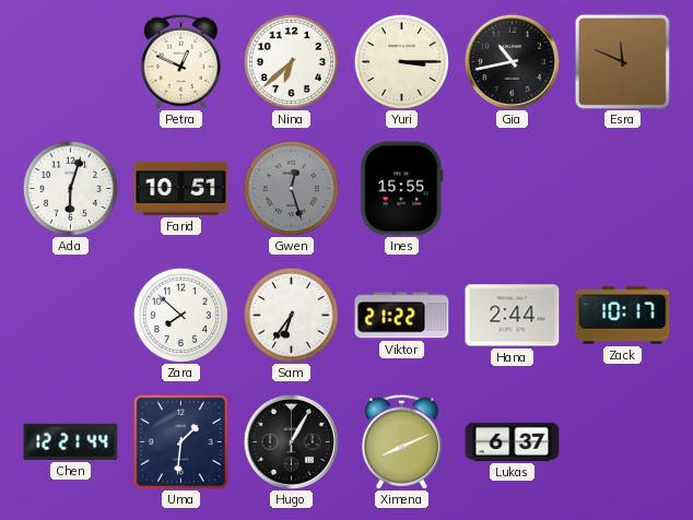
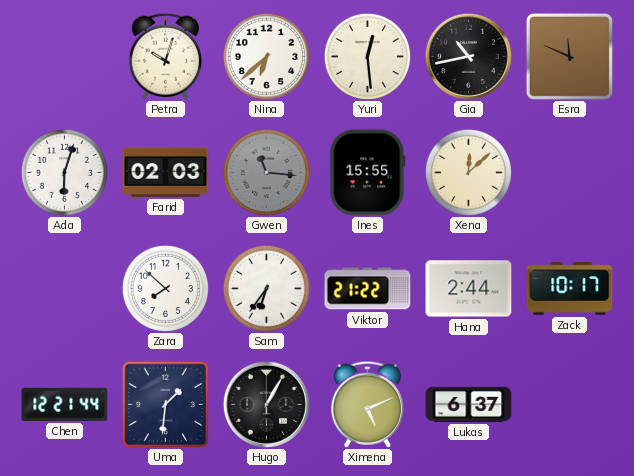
Petra: 12:49 -> 10:03
Yuri: 3:15 -> 12:29
Farid: 10:51 -> 02:03
Gwen: 12:27 -> 11:16
Xena: none -> 12:08
Ximena: 8:11 -> 5:11
